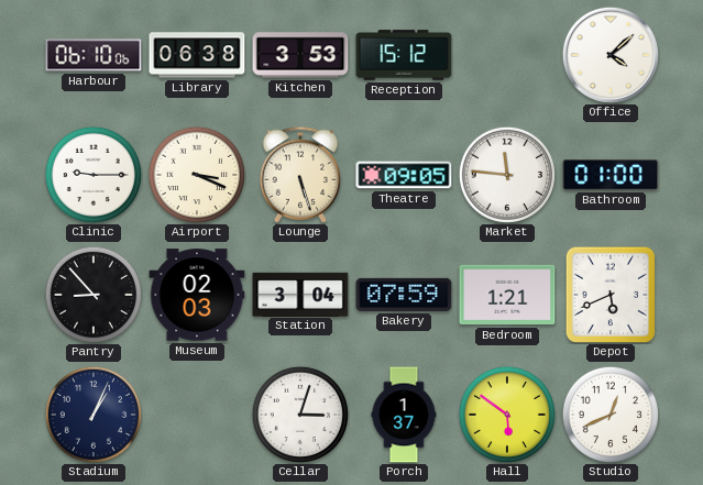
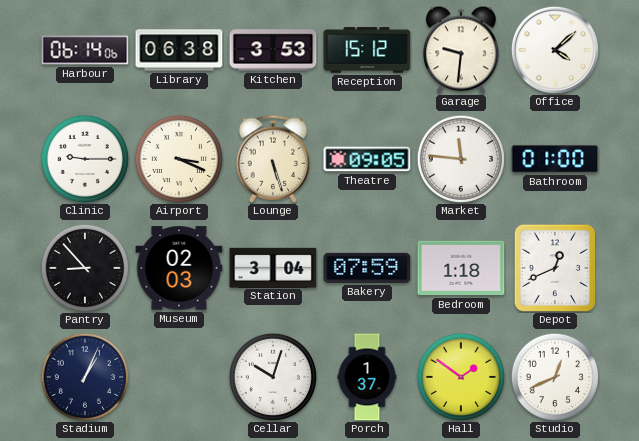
Harbour: 06:10 -> 06:14
Garage: none -> 9:31
Bedroom: 1:21 -> 1:18
Depot: 5:41 -> 12:41
Cellar: 3:03 -> 10:03
Hall: 5:51 -> 1:51
